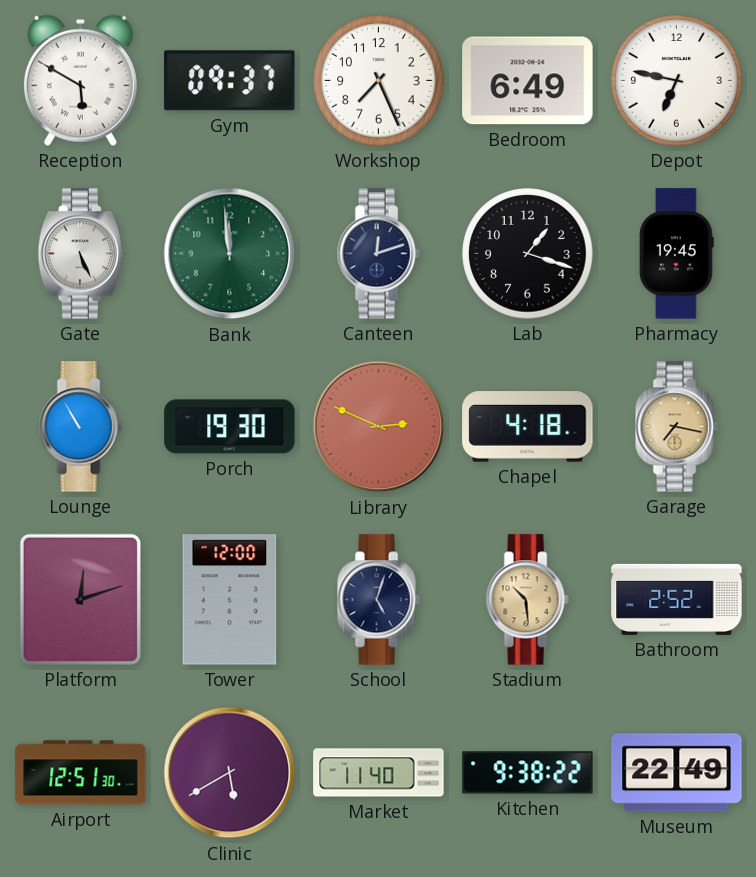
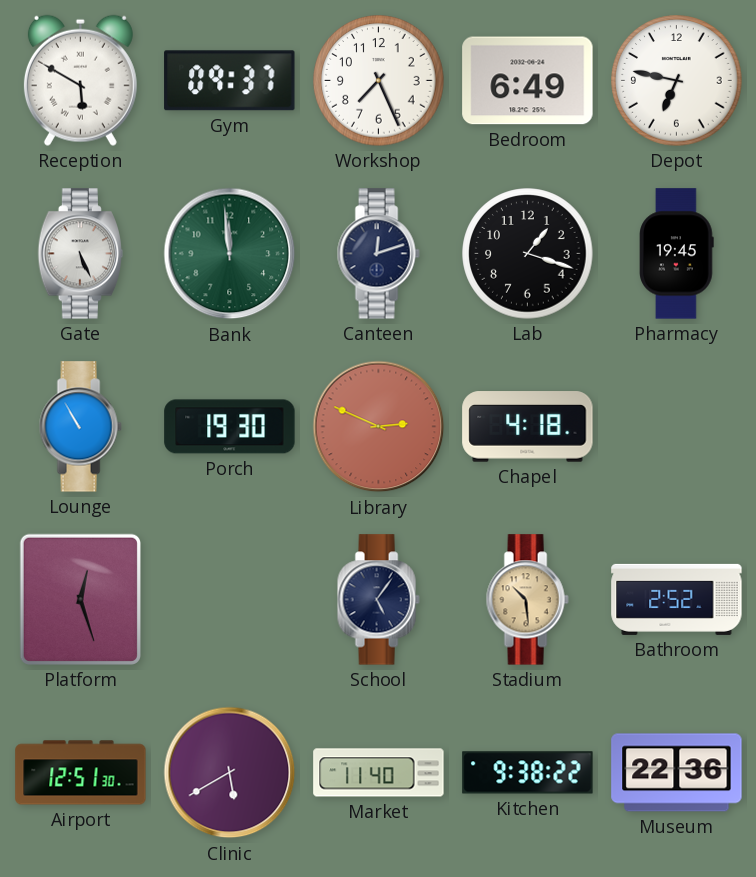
Garage: 7:17 -> none
Platform: 12:12 -> 12:27
Tower: 12:00 -> none
School: 5:03 -> 5:06
Museum: 22:49 -> 22:36
